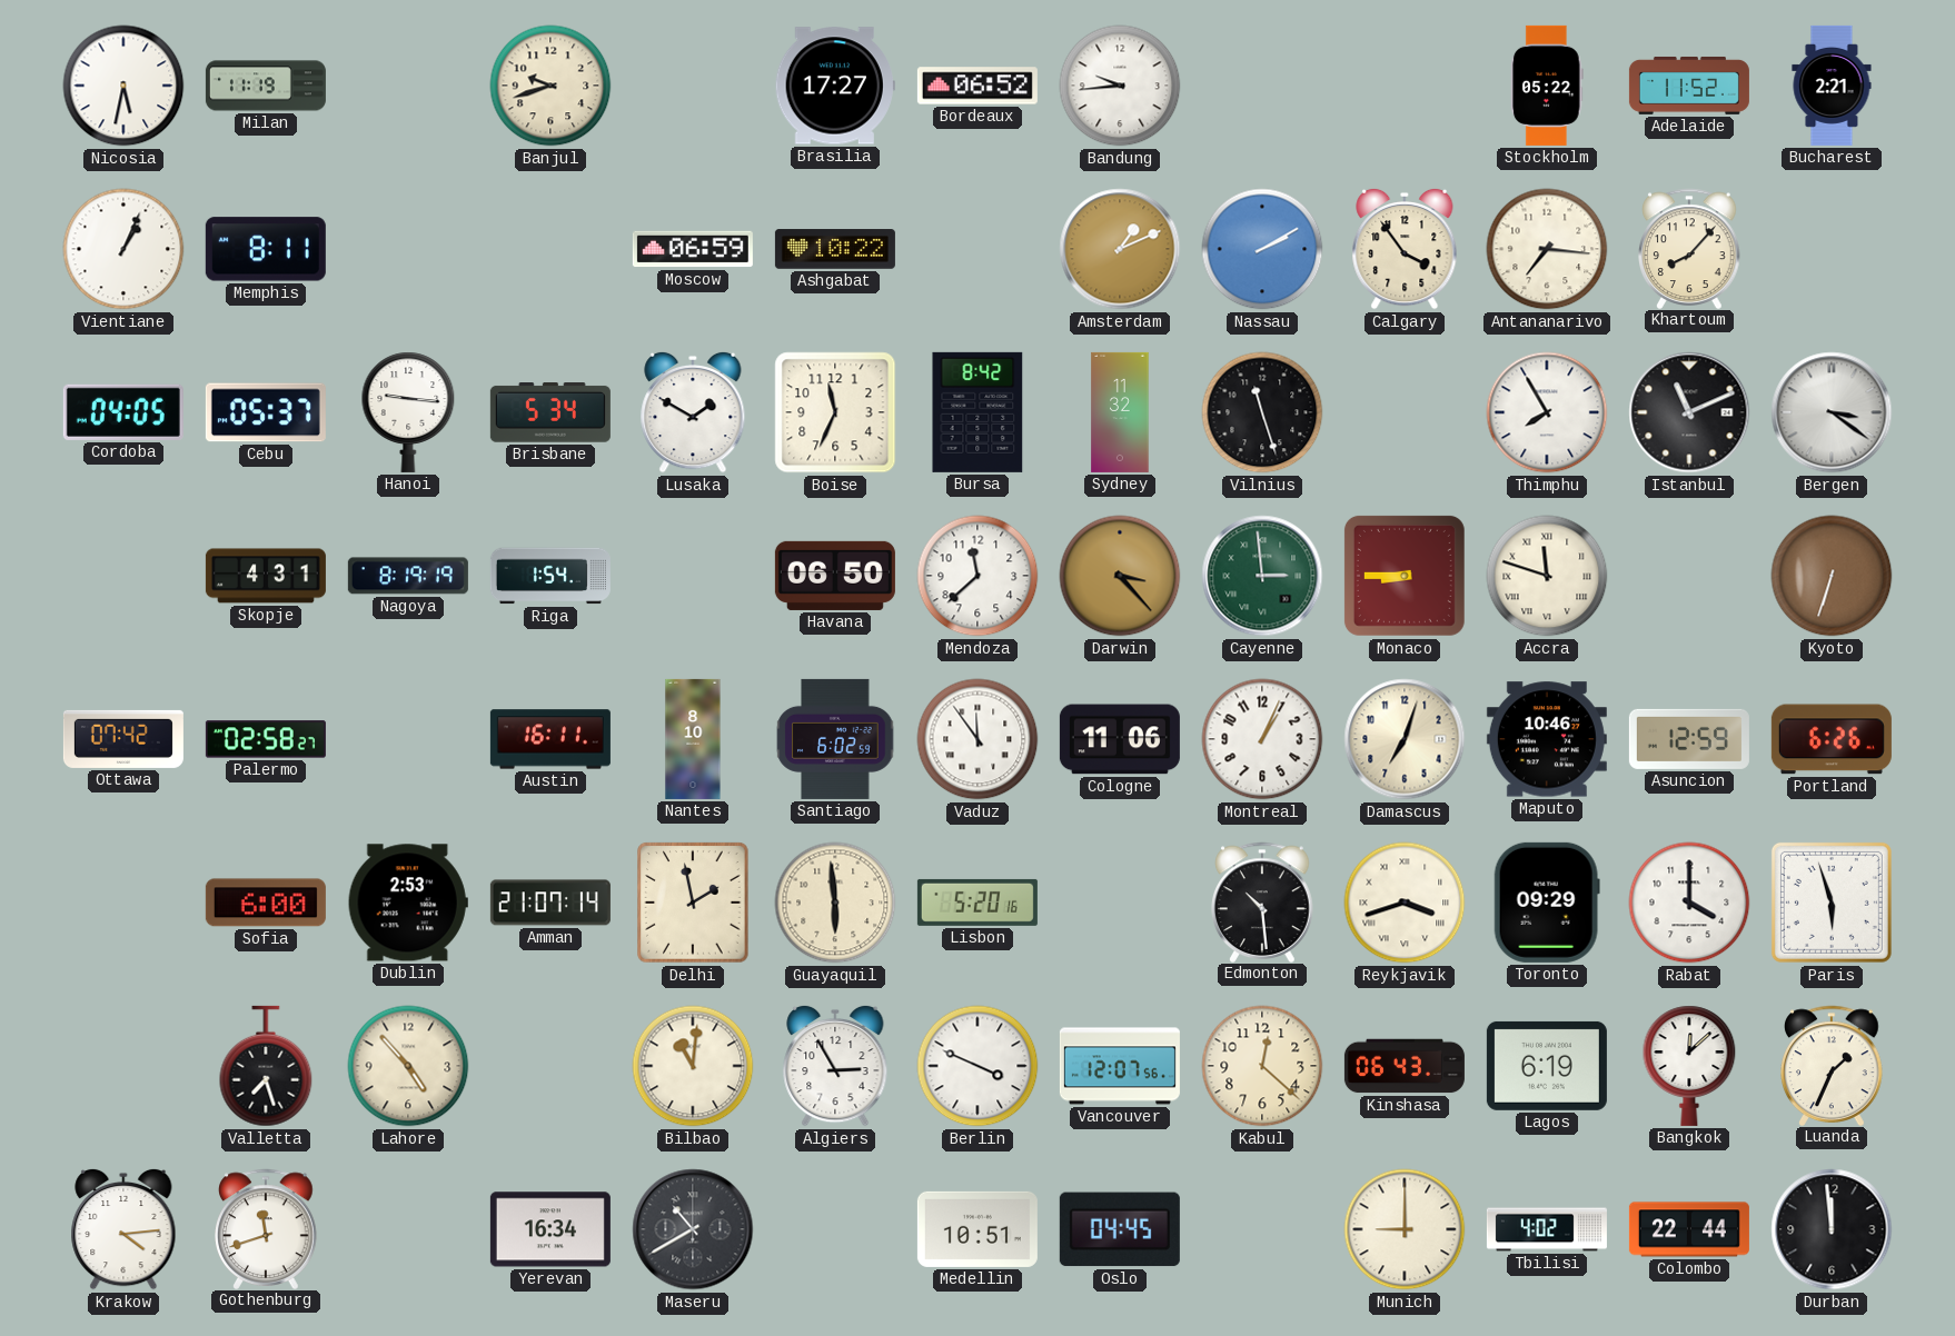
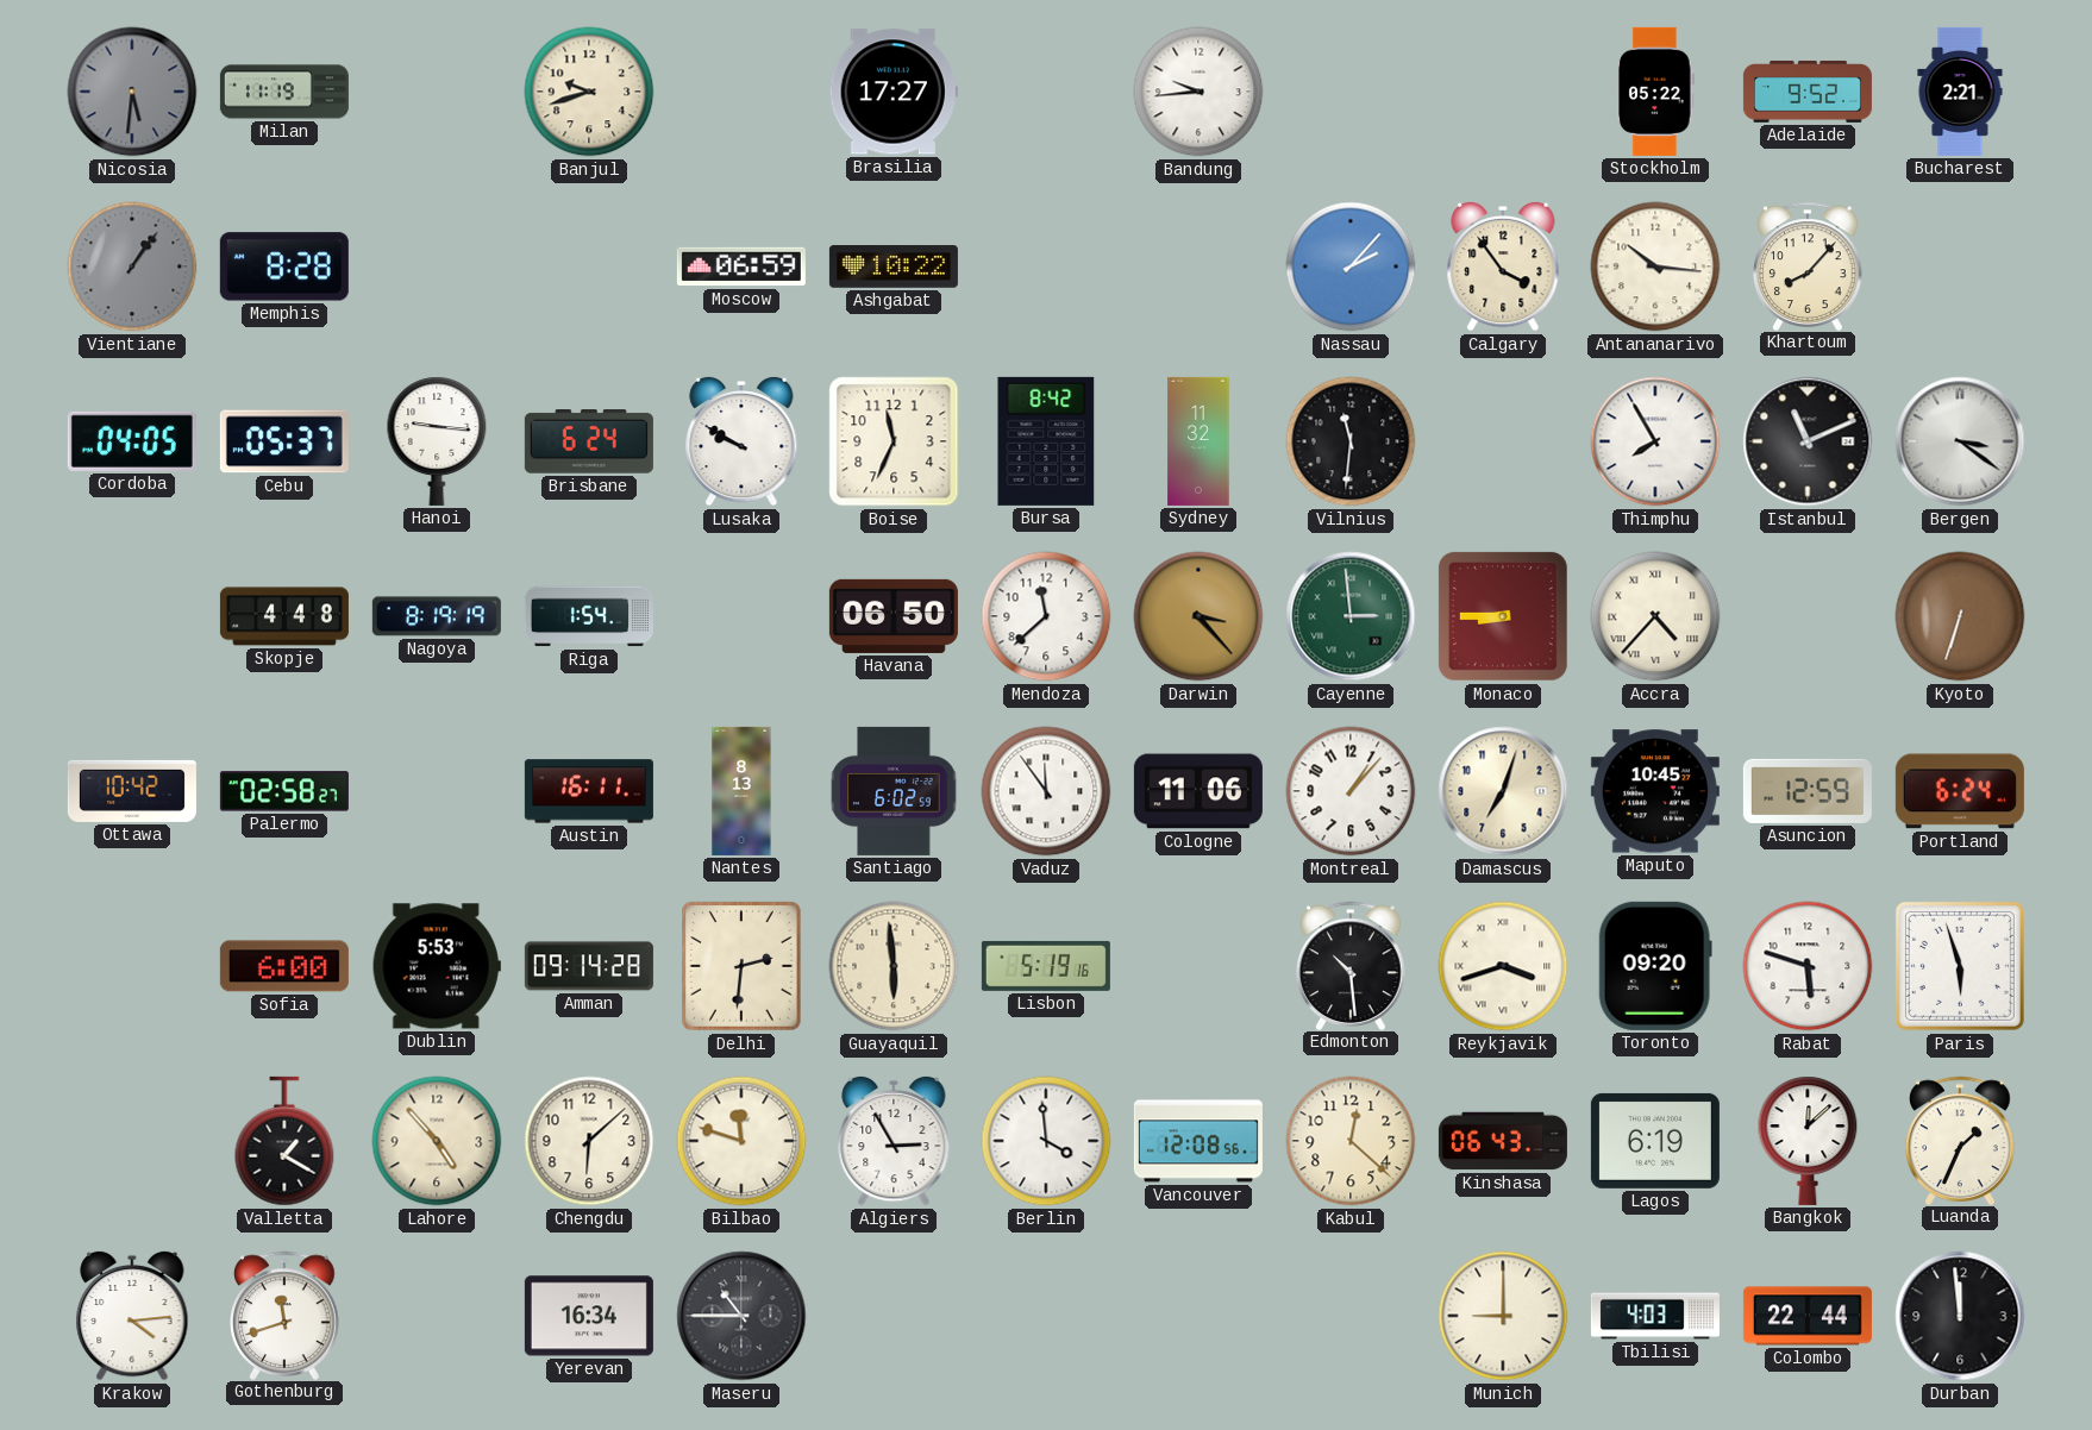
Nicosia: 5:32 -> 5:31
Nicosia dial: white -> grey
Bordeaux: 06:52 -> none
Adelaide: 11:52 -> 9:52
Vientiane: 1:04 -> 1:06
Vientiane dial: white -> grey
Memphis: 8:11 -> 8:28
Amsterdam: 1:11 -> none
Nassau: 2:10 -> 2:07
Antananarivo: 7:16 -> 10:16
Brisbane: 5:34 -> 6:24
Lusaka: 1:50 -> 9:50
Vilnius: 11:27 -> 11:31
Skopje: 4:31 -> 4:48
Accra: 11:48 -> 4:37
Ottawa: 07:42 -> 10:42
Nantes: 8:10 -> 8:13
Montreal: 1:04 -> 1:07
Maputo: 10:46 -> 10:45
Portland: 6:26 -> 6:24
Dublin: 2:53 -> 5:53
Amman: 21:07 -> 09:14
Delhi: 1:58 -> 2:31
Lisbon: 5:20 -> 5:19
Toronto: 09:29 -> 09:20
Rabat: 4:00 -> 5:48
Valletta: 7:27 -> 1:20
Chengdu: none -> 6:08
Bilbao: 11:01 -> 11:48
Berlin: 3:49 -> 3:59
Vancouver: 12:07 -> 12:08
Maseru: 10:40 -> 10:45
Medellin: 10:51 -> none
Oslo: 04:45 -> none
Tbilisi: 4:02 -> 4:03
